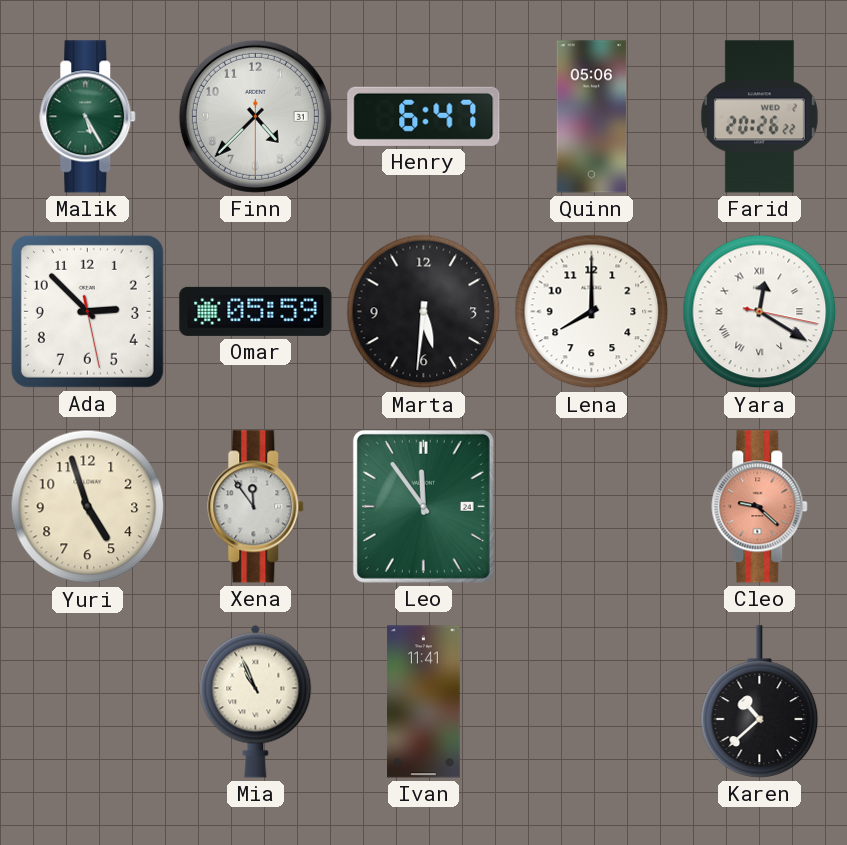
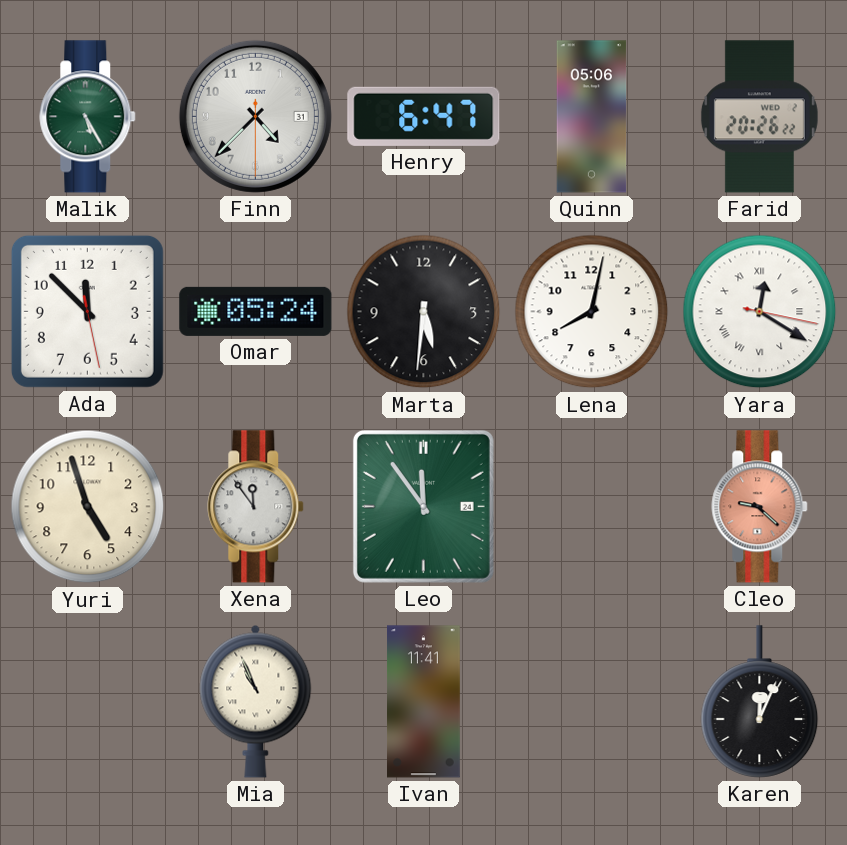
Ada: 2:52 -> 11:52
Omar: 05:59 -> 05:24
Lena: 8:00 -> 8:02
Karen: 10:38 -> 12:04
